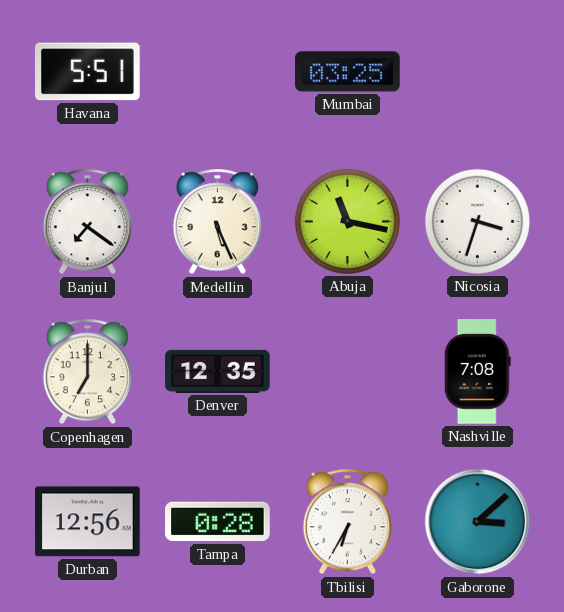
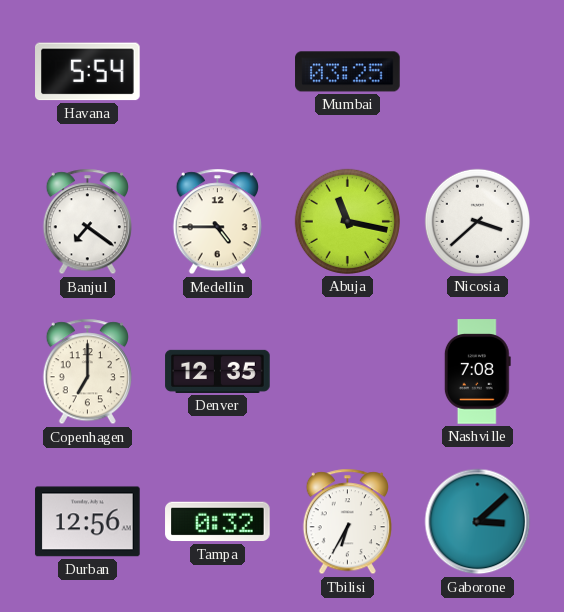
Havana: 5:51 -> 5:54
Medellin: 5:26 -> 4:45
Nicosia: 3:33 -> 3:38
Tampa: 0:28 -> 0:32
